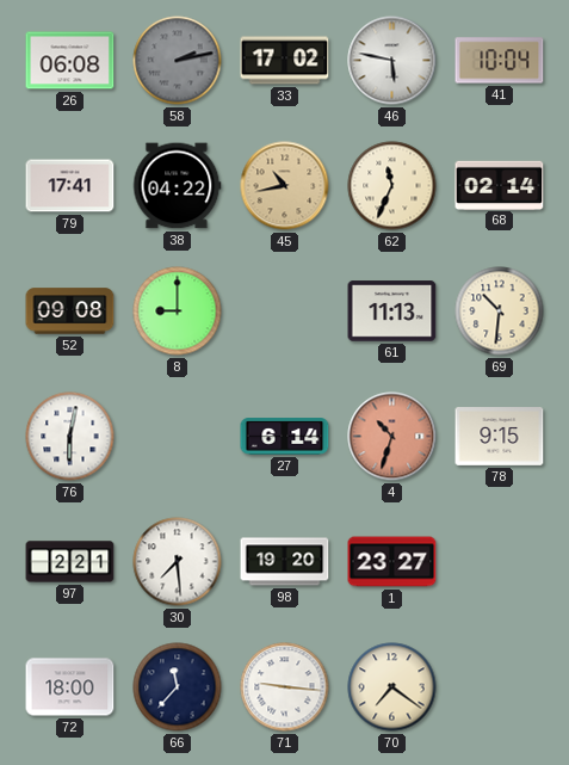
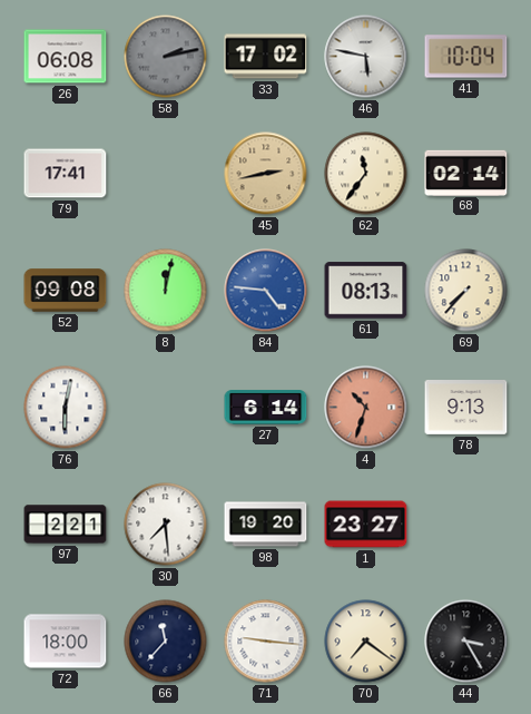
38: 04:22 -> none
45: 10:43 -> 2:43
62: 11:34 -> 11:36
8: 9:00 -> 12:02
84: none -> 4:46
61: 11:13 -> 08:13
69: 10:31 -> 7:37
78: 9:15 -> 9:13
44: none -> 3:25
